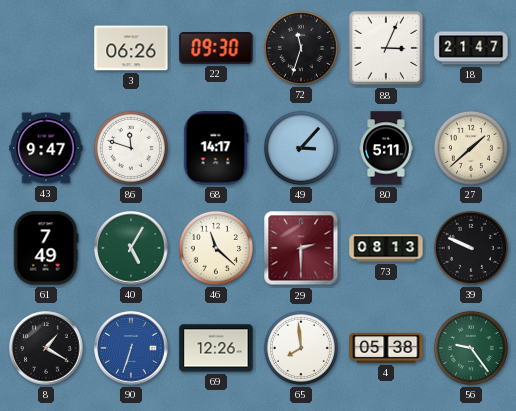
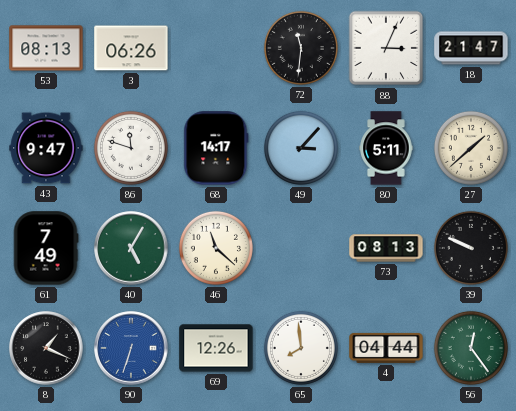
53: none -> 08:13
22: 09:30 -> none
72: 11:33 -> 11:31
29: 2:30 -> none
8: 1:20 -> 1:19
4: 05:38 -> 04:44
56: 9:24 -> 12:24
